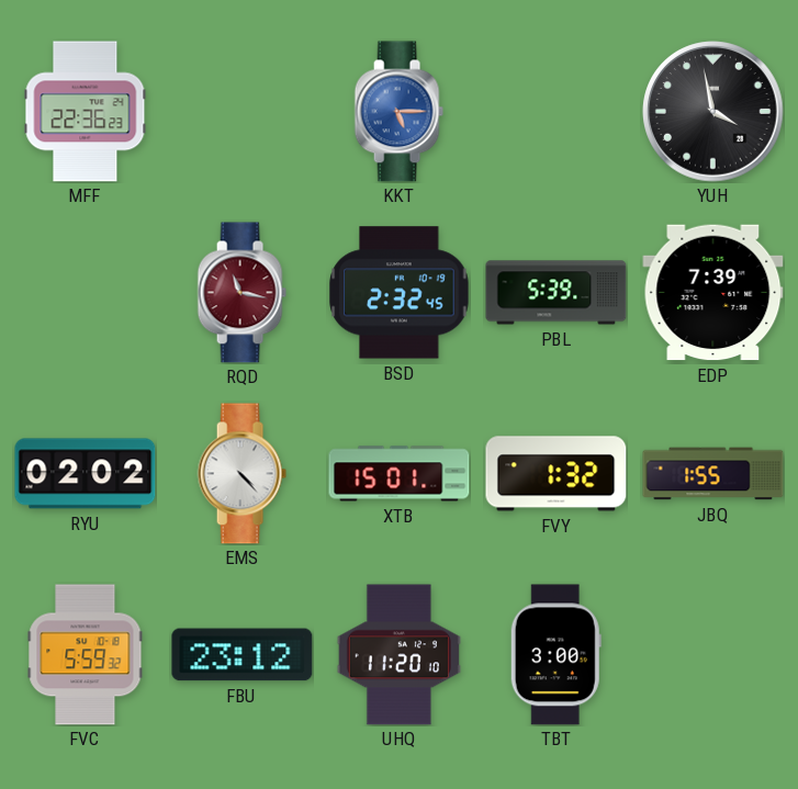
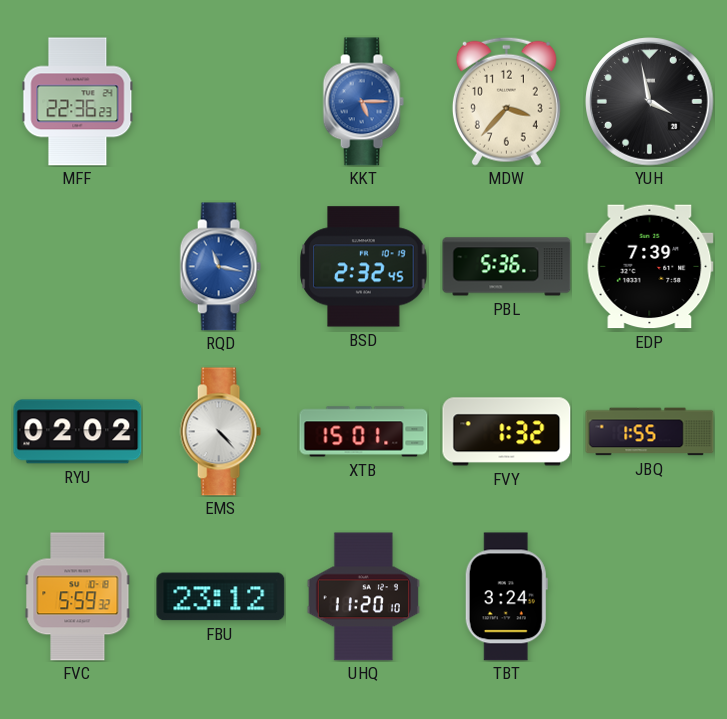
MDW: none -> 3:37
RQD dial: burgundy -> blue
PBL: 5:39 -> 5:36
TBT: 3:00 -> 3:24
